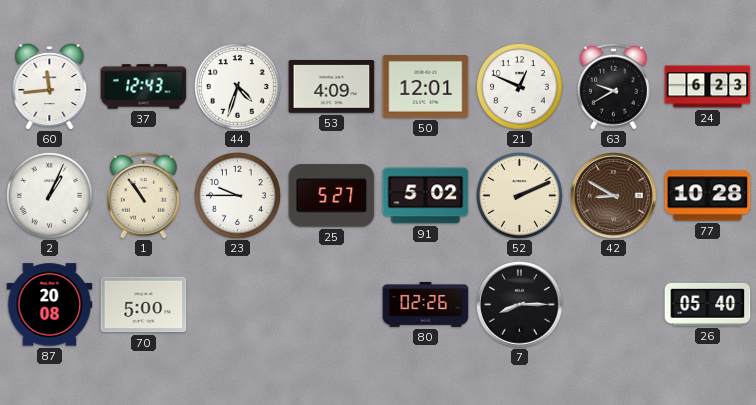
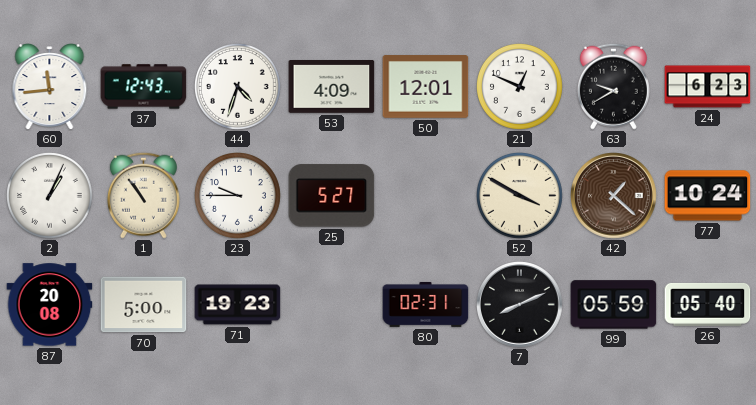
91: 5:02 -> none
52: 2:11 -> 3:50
42: 8:50 -> 1:22
77: 10:28 -> 10:24
71: none -> 19:23
80: 02:26 -> 02:31
7: 8:15 -> 8:11
99: none -> 05:59
